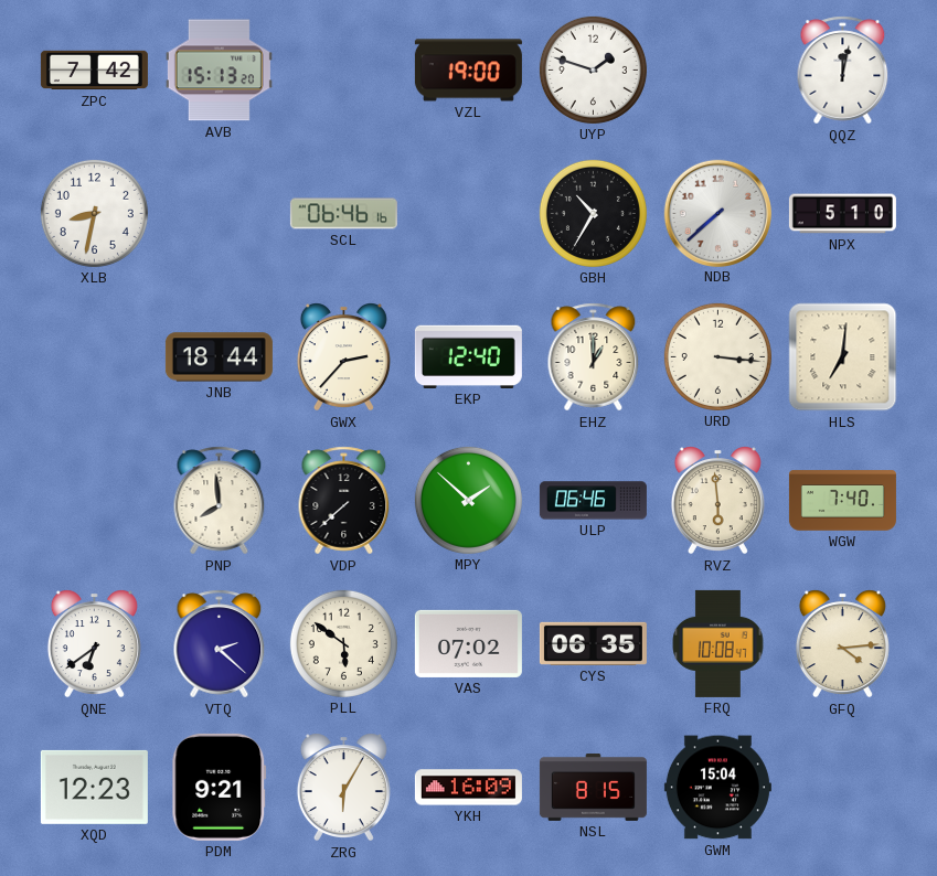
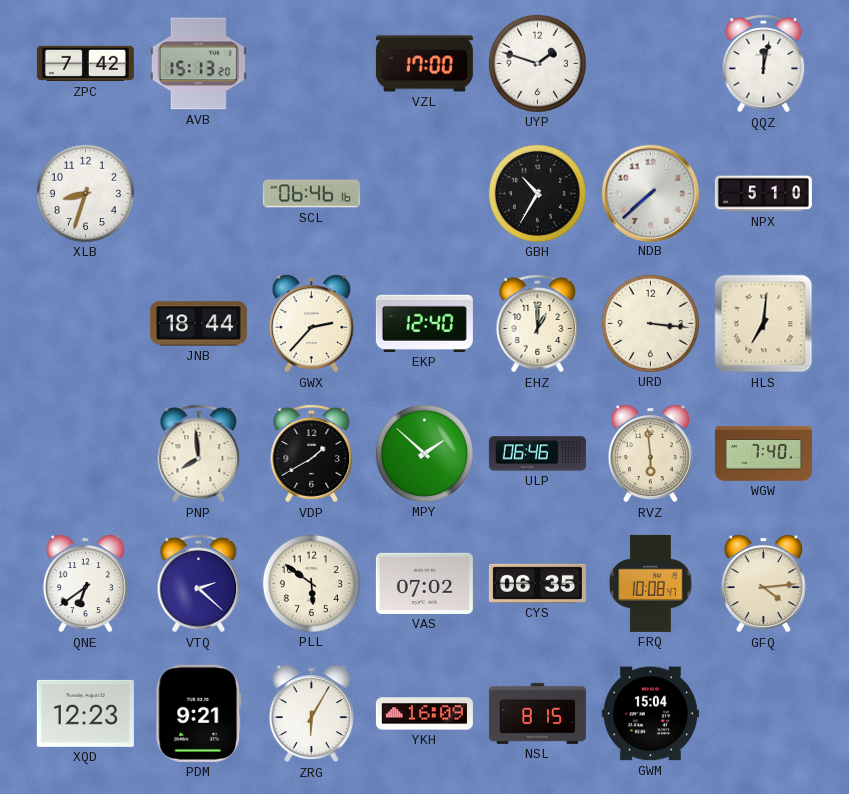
VZL: 19:00 -> 17:00
XLB: 8:32 -> 8:33
VDP: 7:38 -> 1:40
